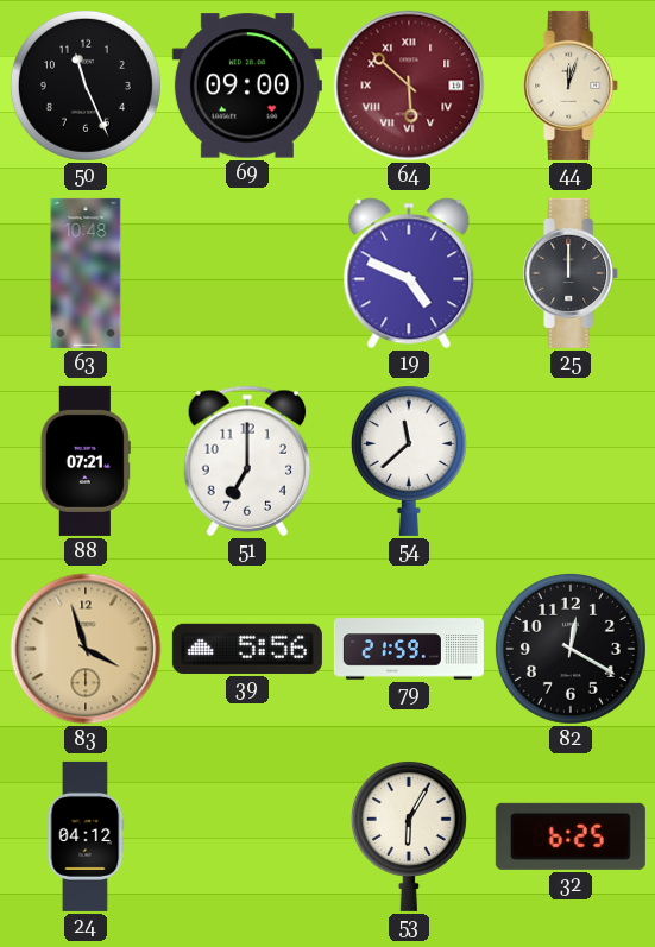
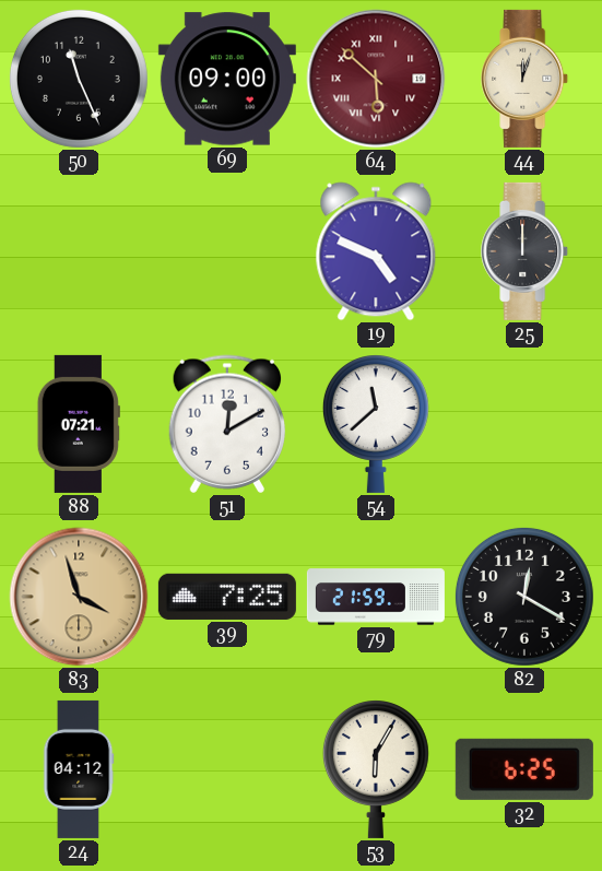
63: 10:48 -> none
51: 7:00 -> 12:10
39: 5:56 -> 7:25
